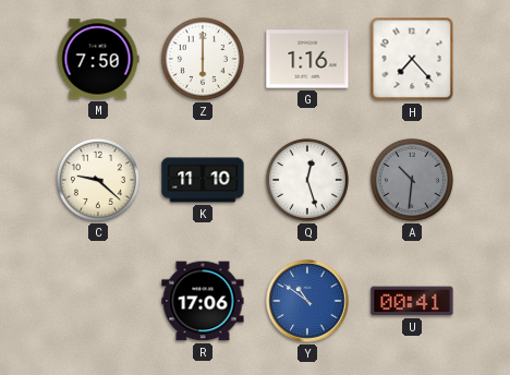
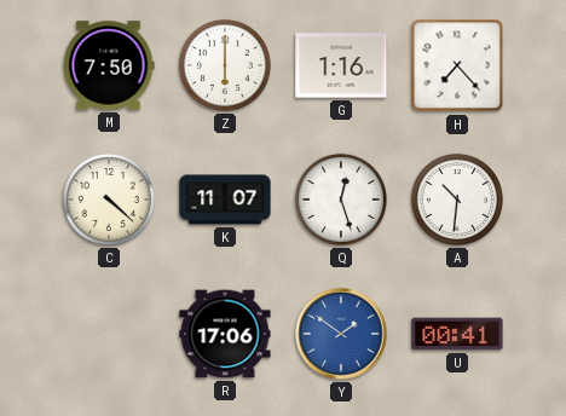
C: 9:22 -> 4:22
K: 11:10 -> 11:07
A dial: grey -> white
Y: 10:51 -> 1:51
